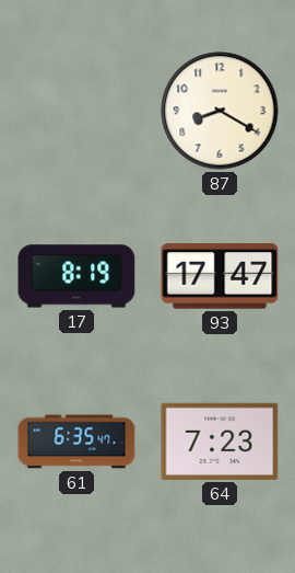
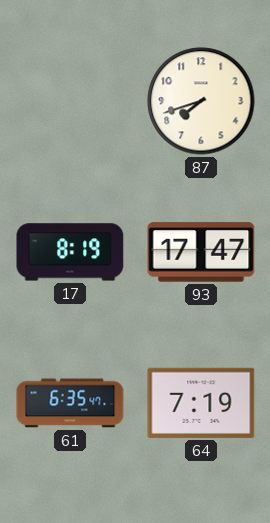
87: 8:20 -> 7:42
64: 7:23 -> 7:19
